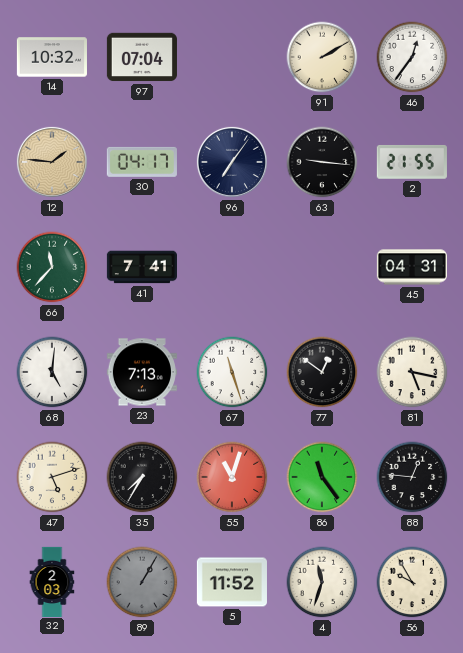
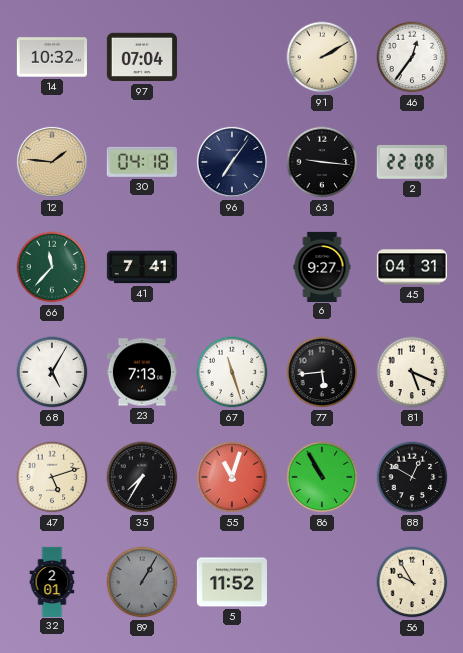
30: 04:17 -> 04:18
2: 21:55 -> 22:08
6: none -> 9:27
68: 5:01 -> 5:05
77: 12:51 -> 5:44
81: 5:17 -> 5:19
86: 11:24 -> 10:55
88: 12:46 -> 12:50
32: 2:03 -> 2:01
4: 11:33 -> none
